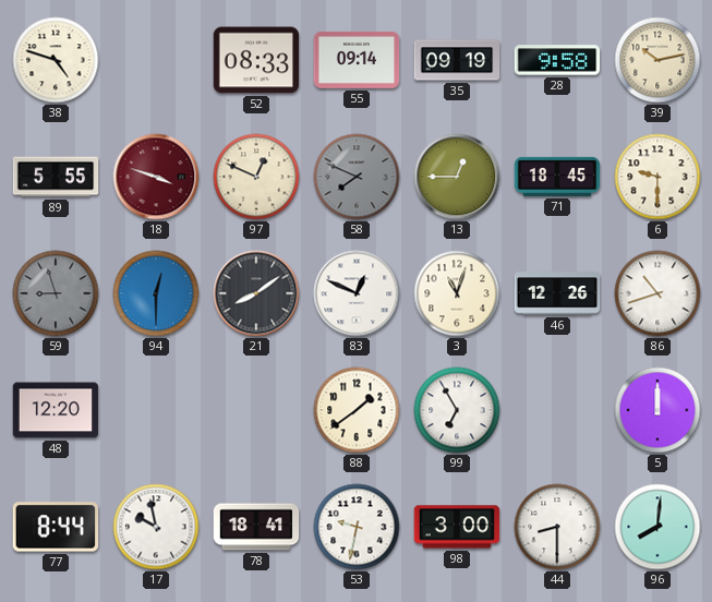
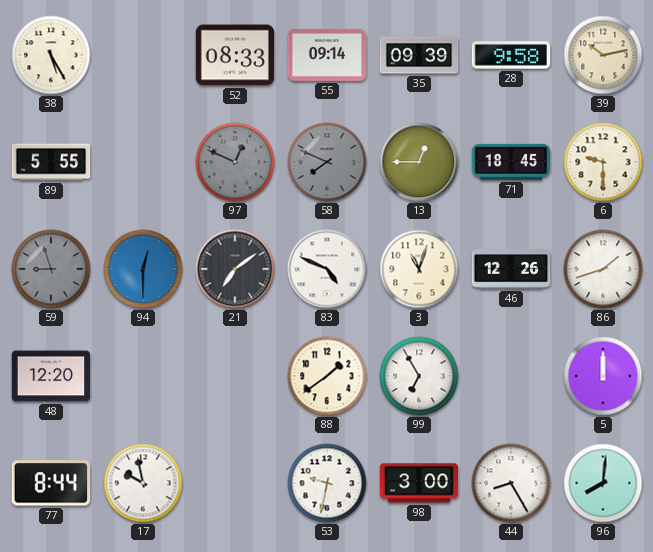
38: 4:48 -> 5:25
35: 09:19 -> 09:39
18: 3:48 -> none
97 dial: cream -> grey
21: 8:09 -> 7:09
83: 12:49 -> 4:49
86: 10:42 -> 1:42
78: 18:41 -> none
44: 8:30 -> 8:25
